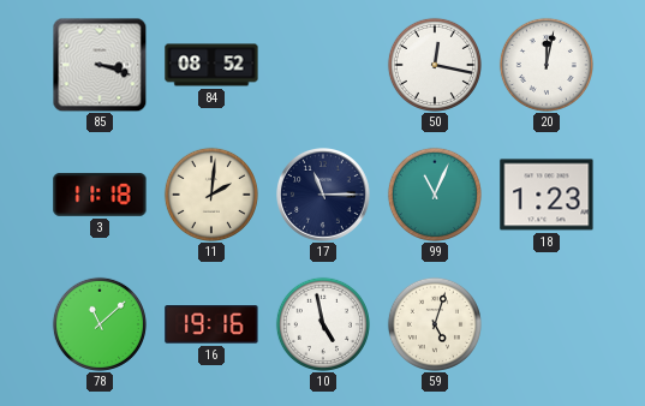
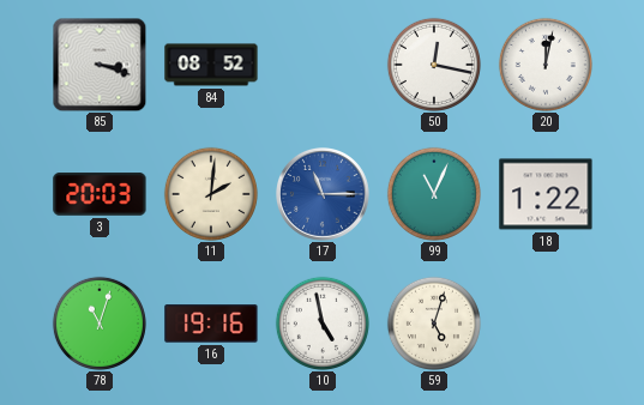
3: 11:18 -> 20:03
17 dial: navy -> blue
18: 1:23 -> 1:22
78: 11:08 -> 11:03
